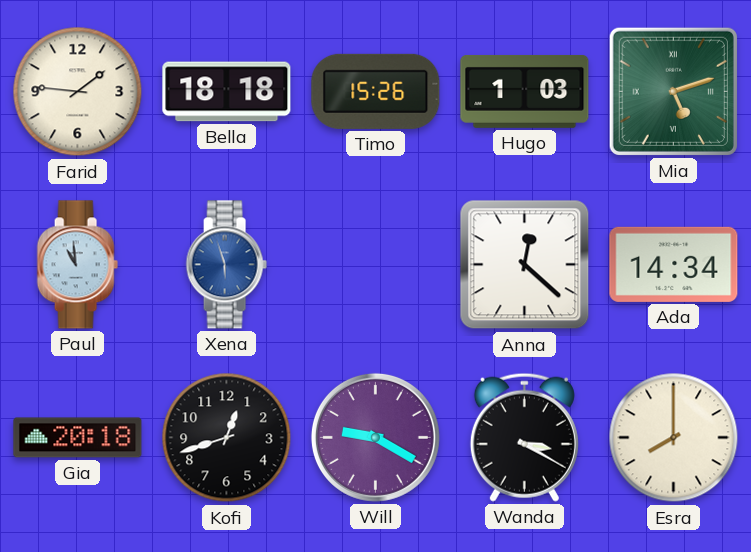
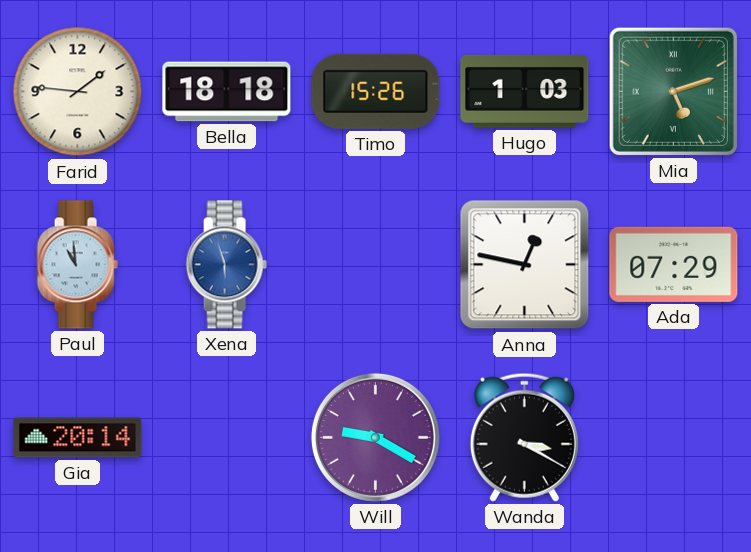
Anna: 12:22 -> 12:47
Ada: 14:34 -> 07:29
Gia: 20:18 -> 20:14
Kofi: 12:42 -> none
Esra: 8:00 -> none
